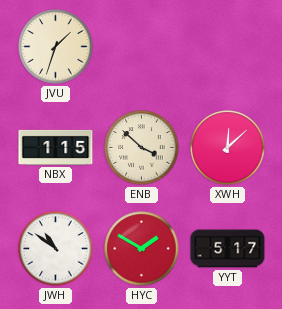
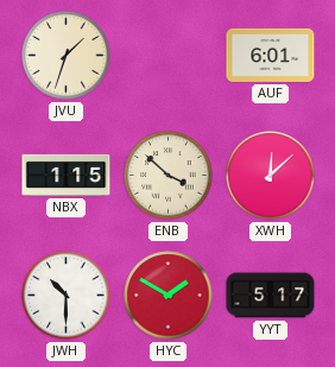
AUF: none -> 6:01
JWH: 10:51 -> 10:30
